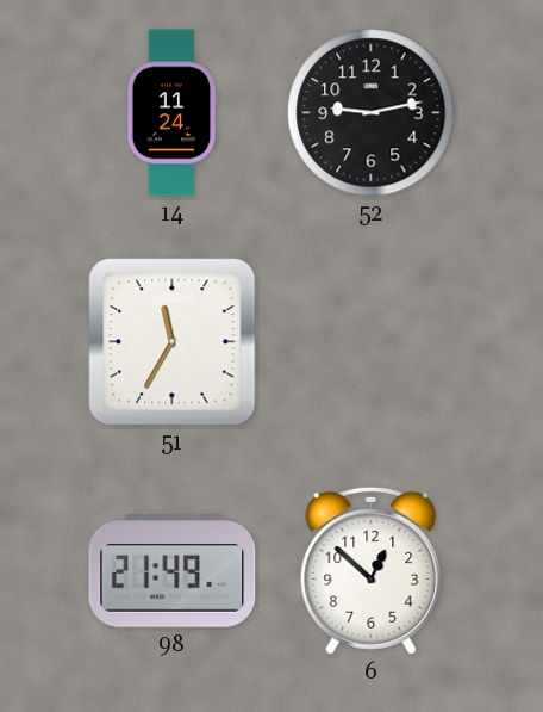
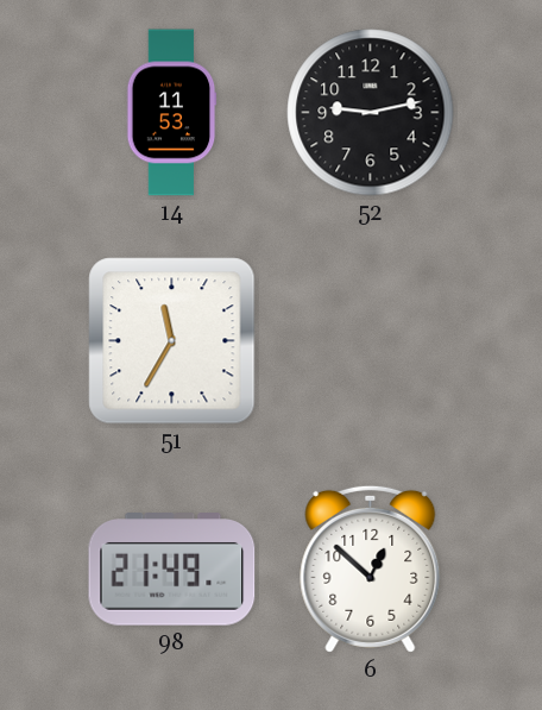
14: 11:24 -> 11:53
